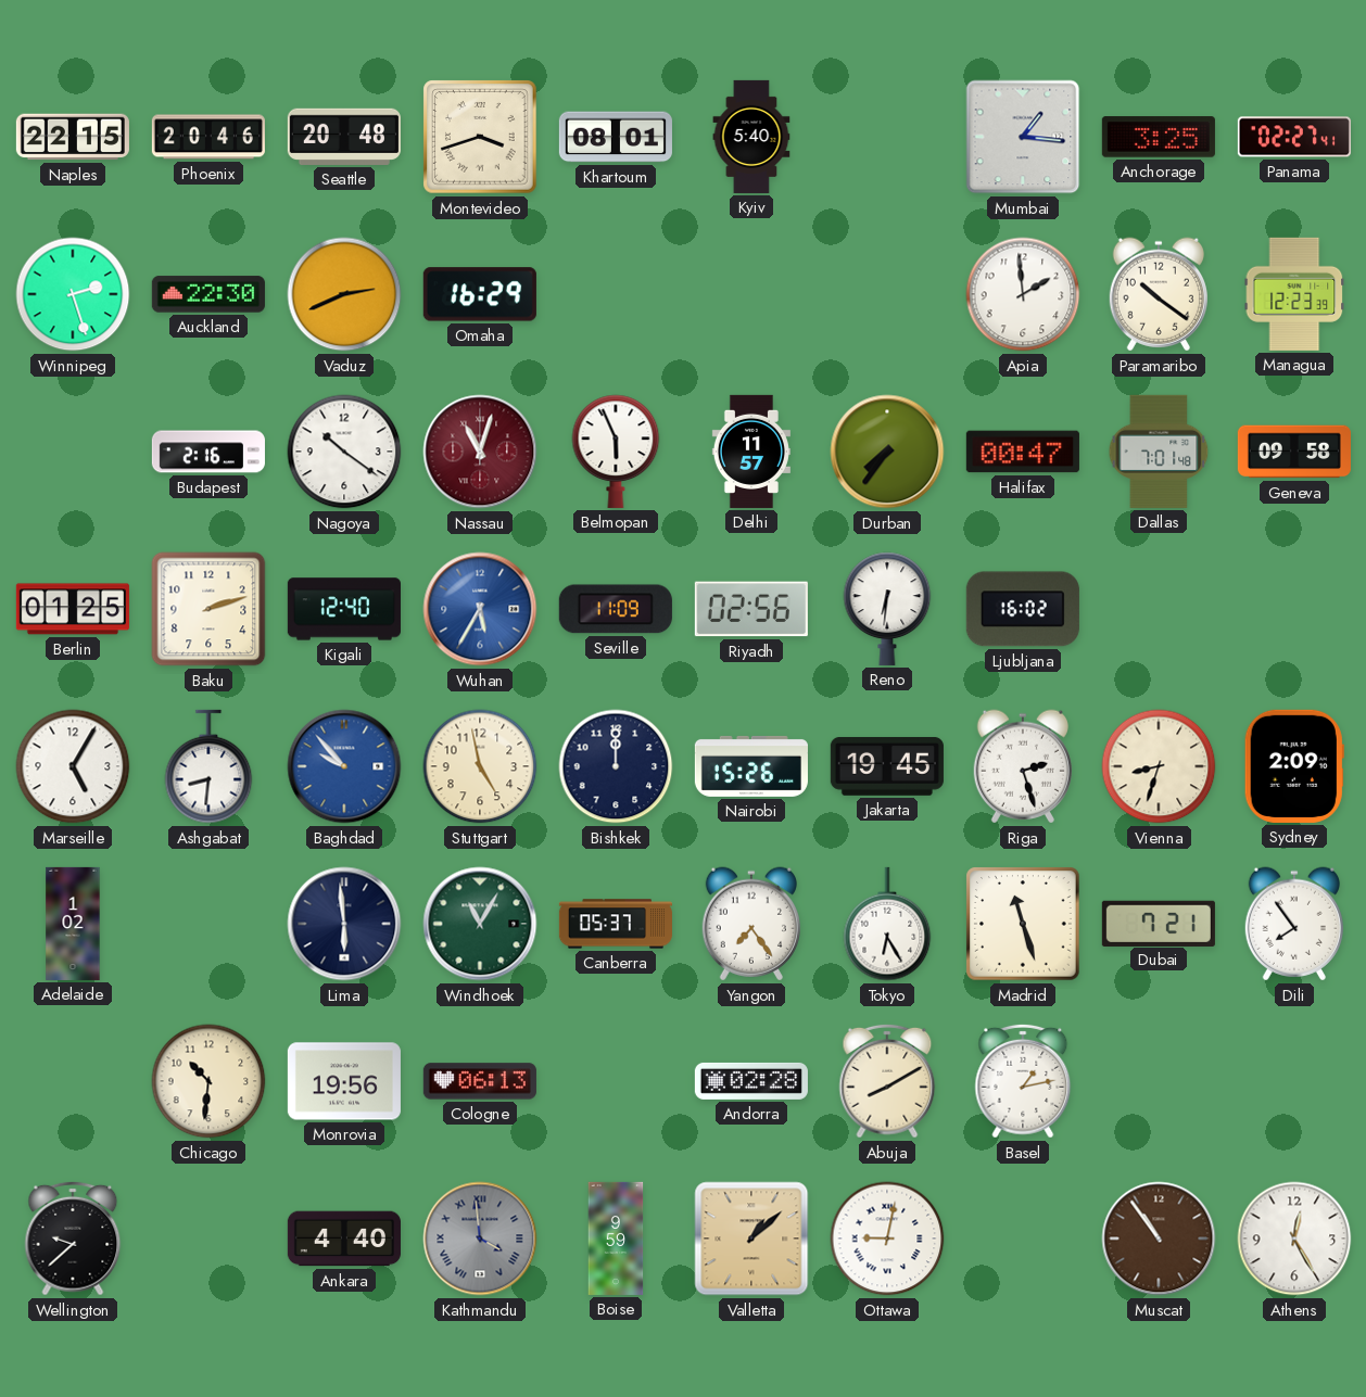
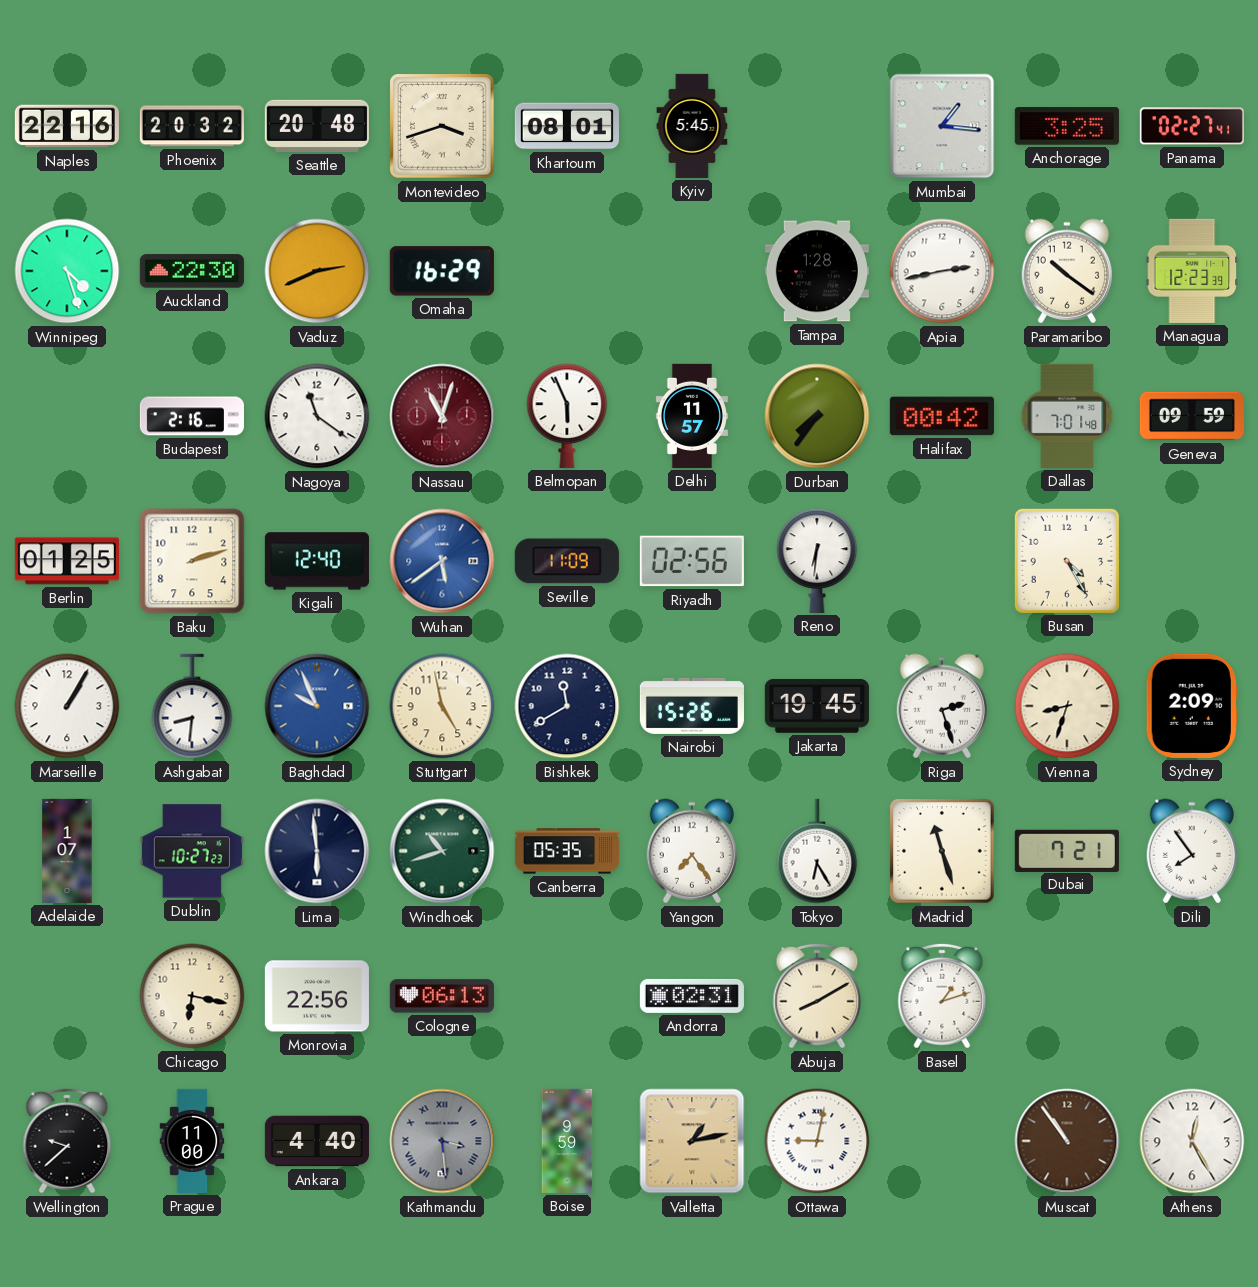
Naples: 22:15 -> 22:16
Phoenix: 20:46 -> 20:32
Kyiv: 5:40 -> 5:45
Winnipeg: 2:27 -> 4:27
Tampa: none -> 1:28
Apia: 1:59 -> 2:43
Nagoya: 10:21 -> 11:21
Halifax: 00:47 -> 00:42
Geneva: 09:58 -> 09:59
Wuhan: 5:35 -> 5:39
Ljubljana: 16:02 -> none
Busan: none -> 4:25
Marseille: 5:05 -> 1:05
Baghdad: 9:53 -> 9:56
Bishkek: 12:00 -> 11:40
Adelaide: 1:02 -> 1:07
Dublin: none -> 10:27
Windhoek: 11:05 -> 10:42
Canberra: 05:37 -> 05:35
Chicago: 10:31 -> 6:17
Monrovia: 19:56 -> 22:56
Andorra: 02:28 -> 02:31
Basel: 1:13 -> 1:12
Prague: none -> 11:00
Kathmandu: 3:59 -> 3:29
Valletta: 1:08 -> 1:13
